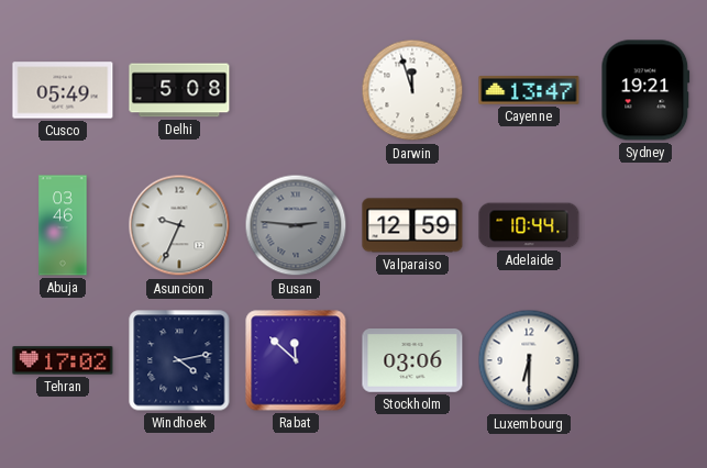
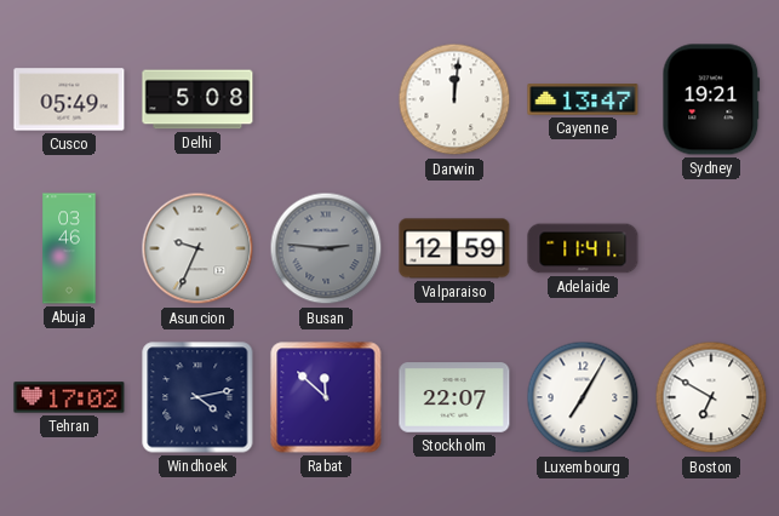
Darwin: 11:57 -> 12:01
Adelaide: 10:44 -> 11:41
Stockholm: 03:06 -> 22:07
Luxembourg: 6:30 -> 7:05
Boston: none -> 6:50
